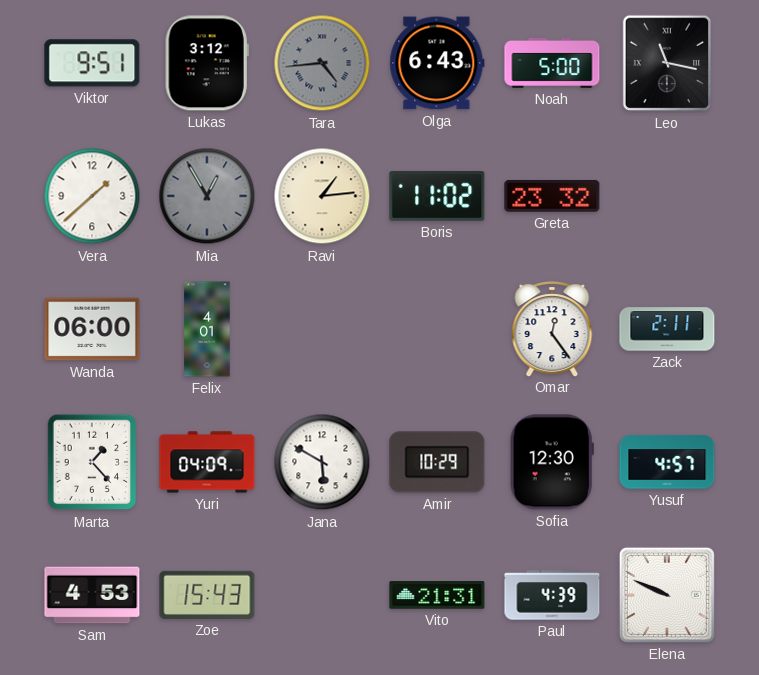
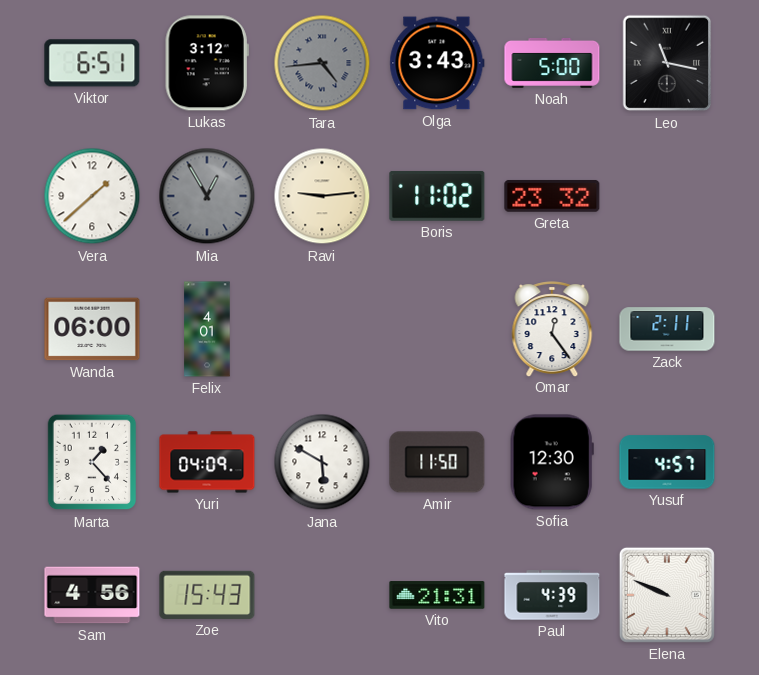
Viktor: 9:51 -> 6:51
Olga: 6:43 -> 3:43
Ravi: 1:14 -> 9:14
Amir: 10:29 -> 11:50
Sam: 4:53 -> 4:56
